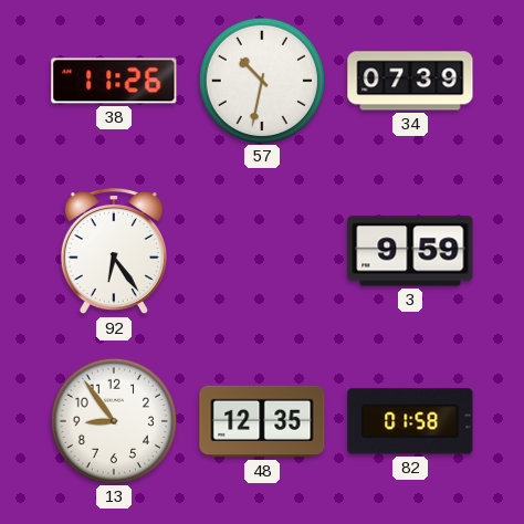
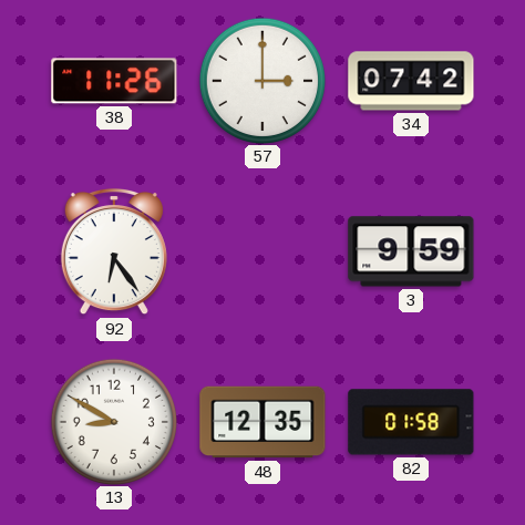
57: 10:32 -> 3:00
34: 07:39 -> 07:42
13: 8:54 -> 8:50
